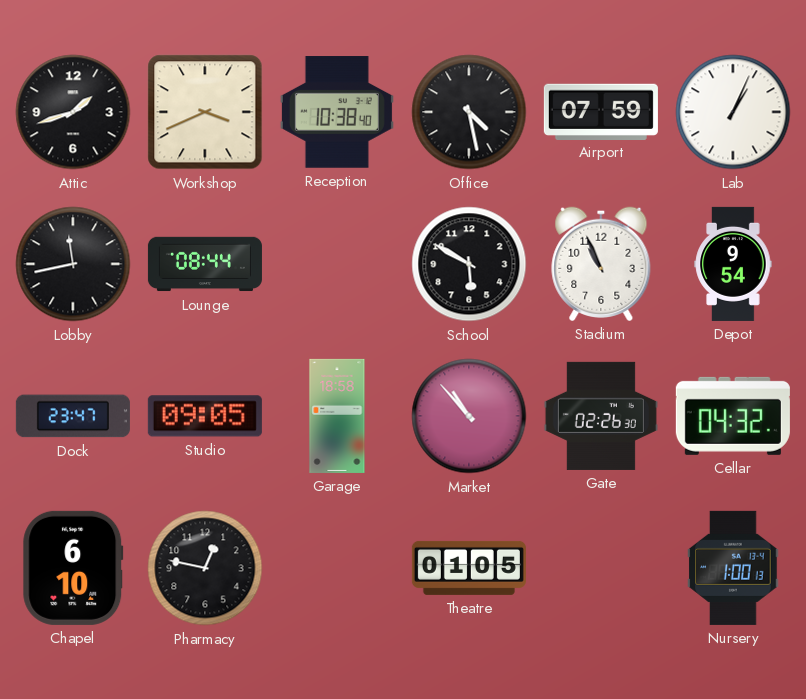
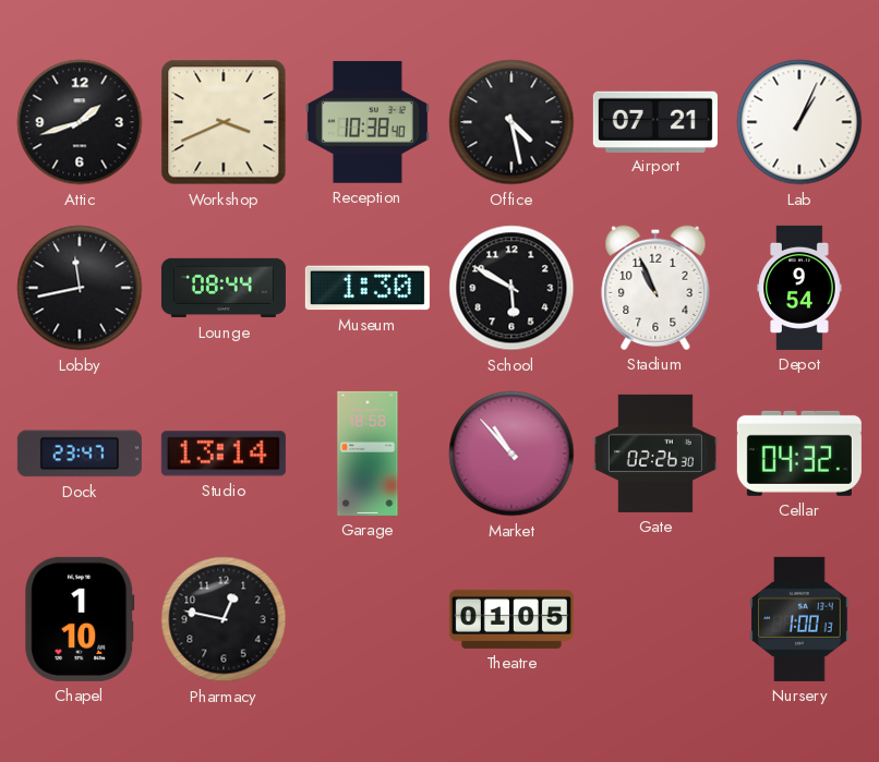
Airport: 07:59 -> 07:21
Museum: none -> 1:30
Studio: 09:05 -> 13:14
Chapel: 6:10 -> 1:10
